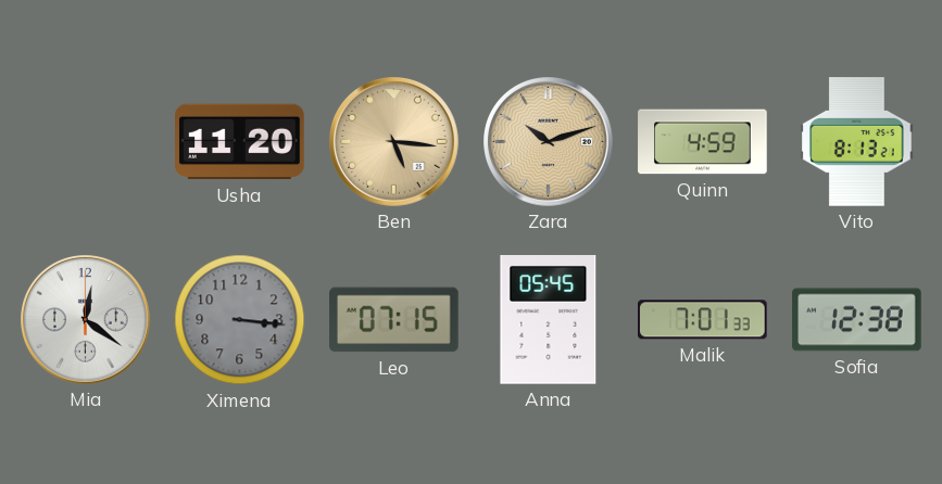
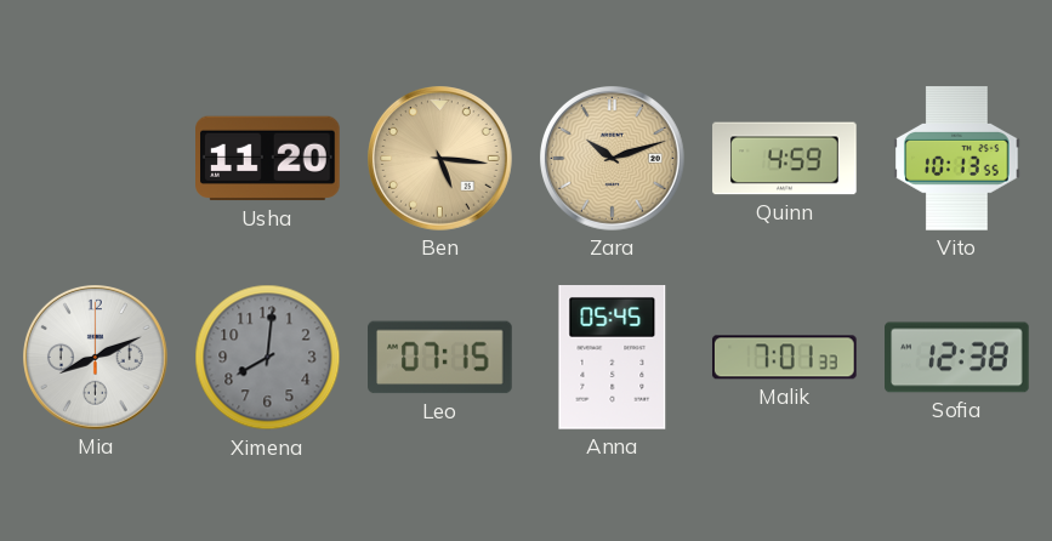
Vito: 8:13 -> 10:13
Mia: 12:21 -> 8:11
Ximena: 3:16 -> 8:01
